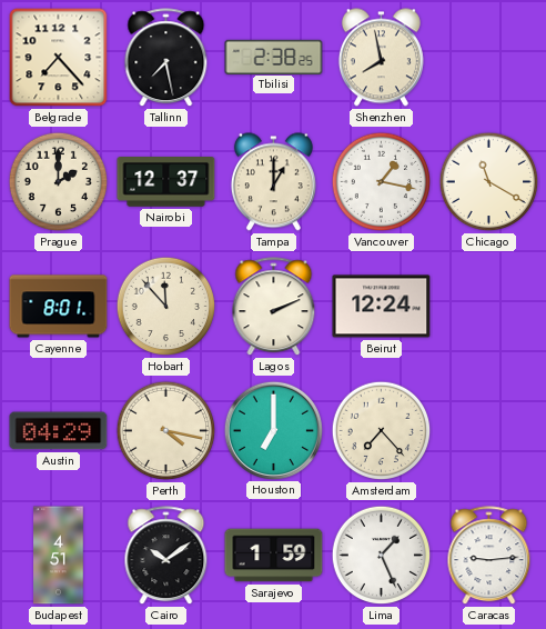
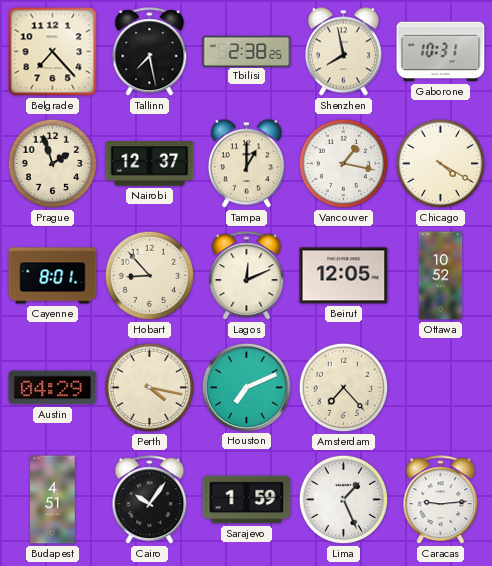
Gaborone: none -> 10:31
Prague: 2:00 -> 1:57
Chicago: 11:20 -> 4:20
Hobart: 11:53 -> 8:53
Lagos: 2:11 -> 12:11
Beirut: 12:24 -> 12:05
Ottawa: none -> 10:52
Houston: 7:00 -> 7:11
Cairo: 10:09 -> 10:06
